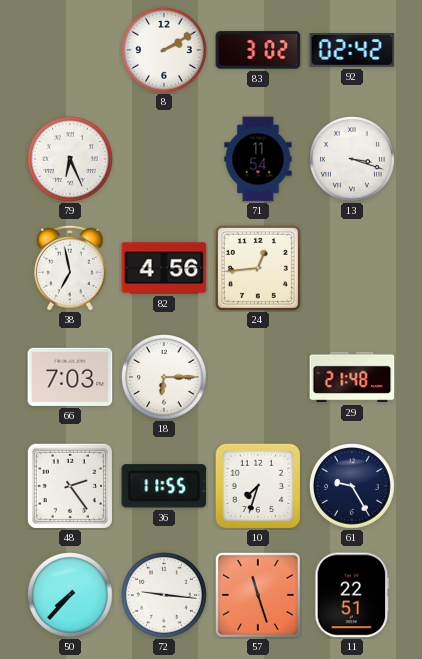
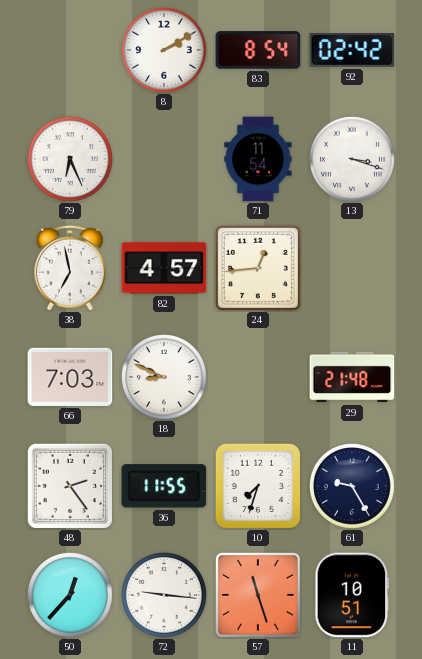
83: 3:02 -> 8:54
82: 4:56 -> 4:57
18: 6:15 -> 8:49
50: 7:37 -> 12:37
11: 22:51 -> 10:51
